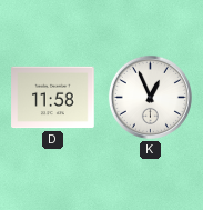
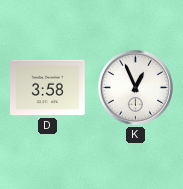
D: 11:58 -> 3:58
